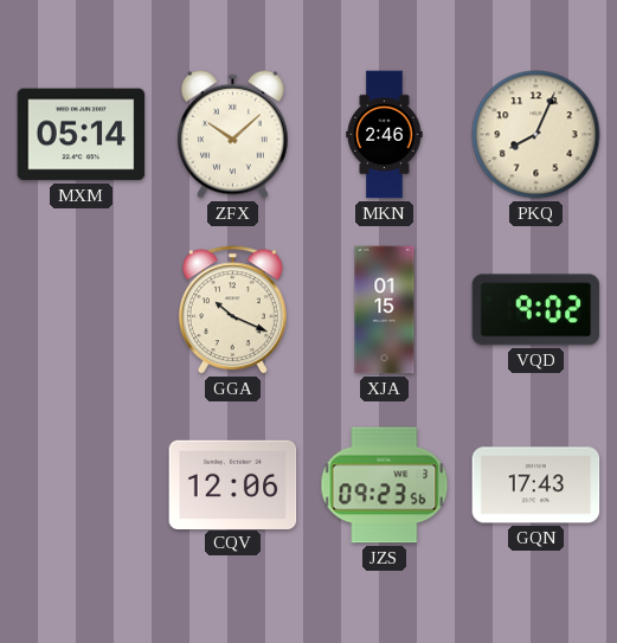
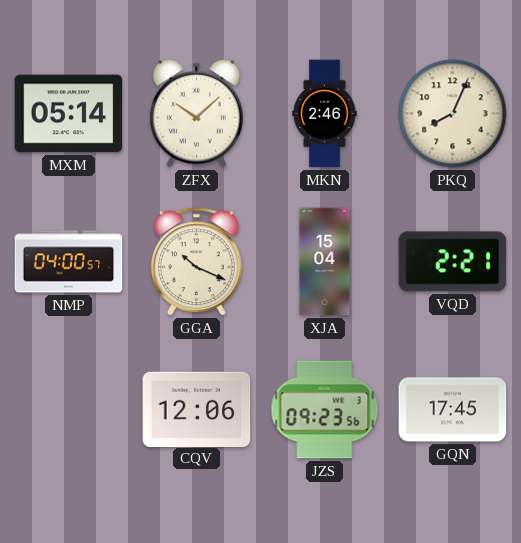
NMP: none -> 04:00
XJA: 01:15 -> 15:04
VQD: 9:02 -> 2:21
GQN: 17:43 -> 17:45
